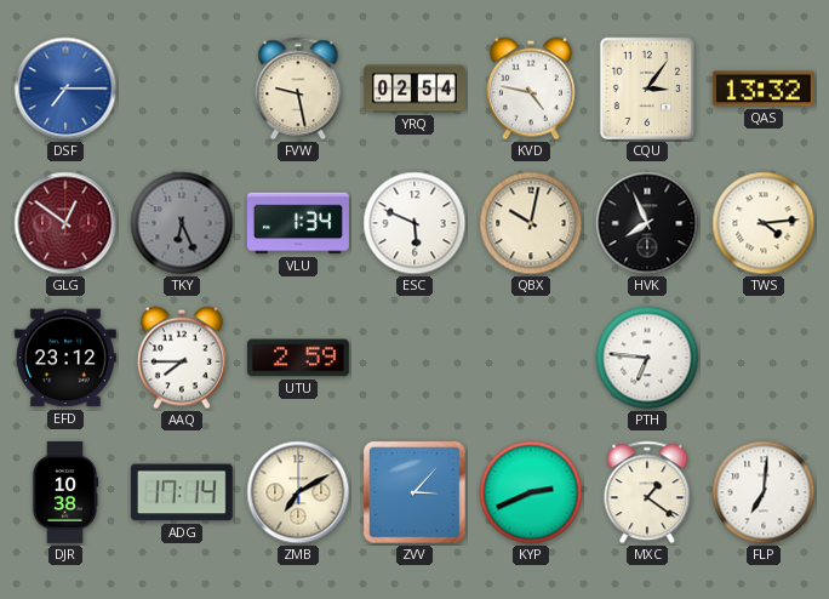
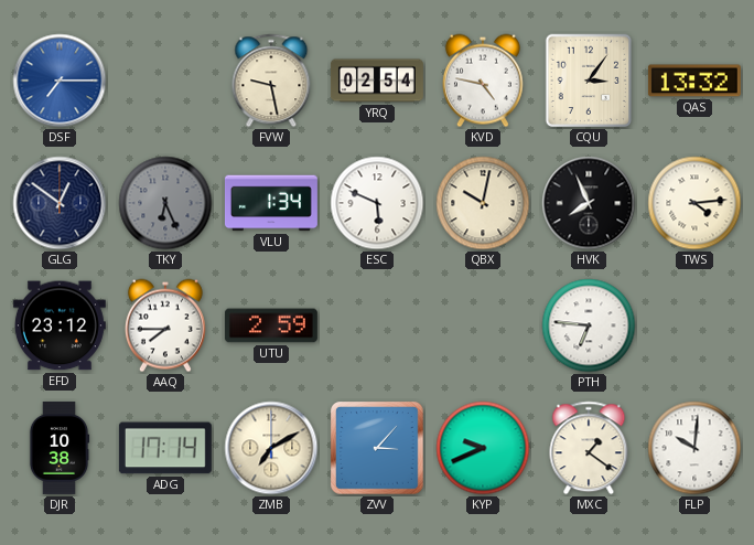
GLG dial: burgundy -> navy
KYP: 2:41 -> 9:41
FLP: 7:01 -> 10:01
